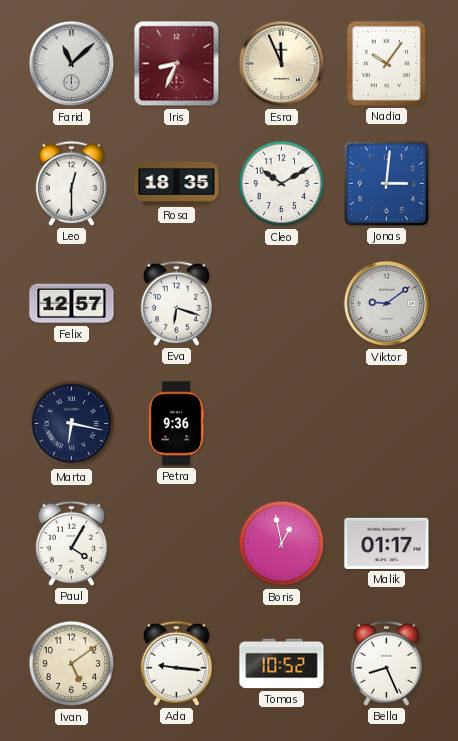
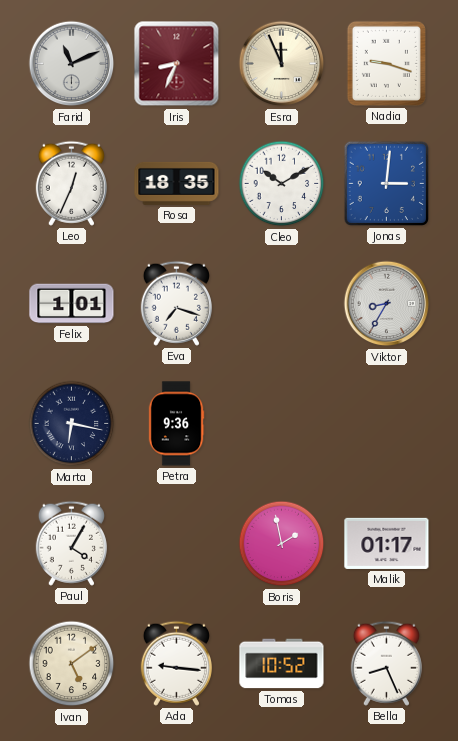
Farid: 11:08 -> 11:11
Nadia: 10:06 -> 9:18
Leo: 12:30 -> 12:34
Felix: 12:57 -> 1:01
Eva: 6:18 -> 7:18
Viktor: 9:09 -> 8:35
Boris: 12:58 -> 1:58
